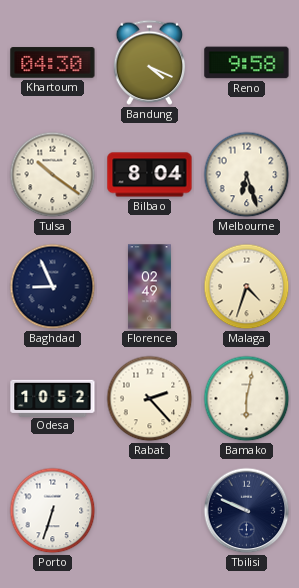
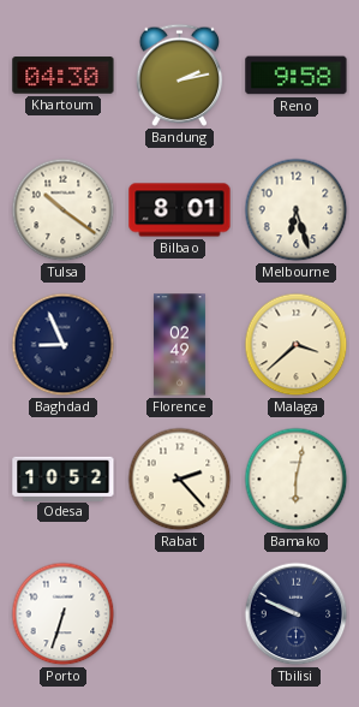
Bandung: 4:19 -> 2:13
Bilbao: 8:04 -> 8:01
Malaga: 4:33 -> 3:38
